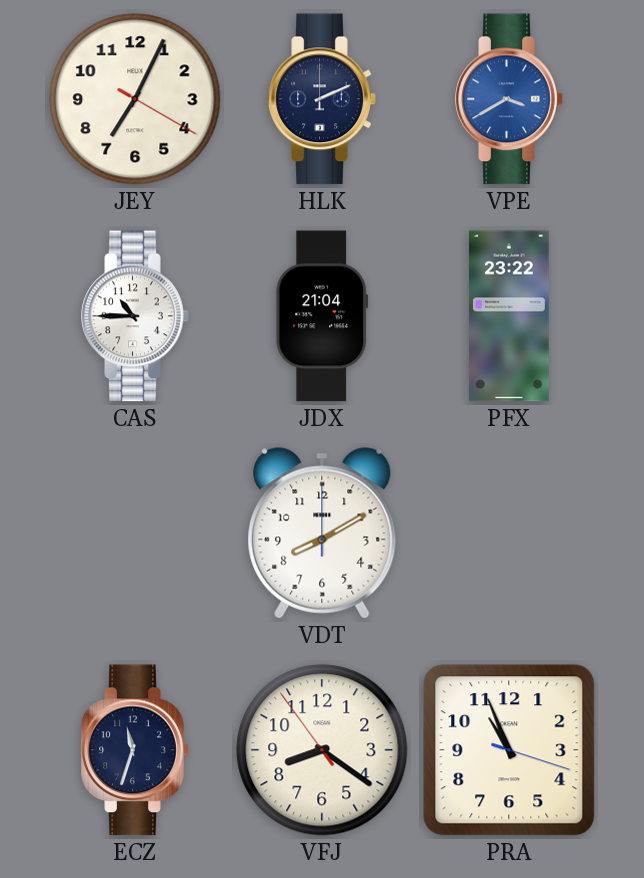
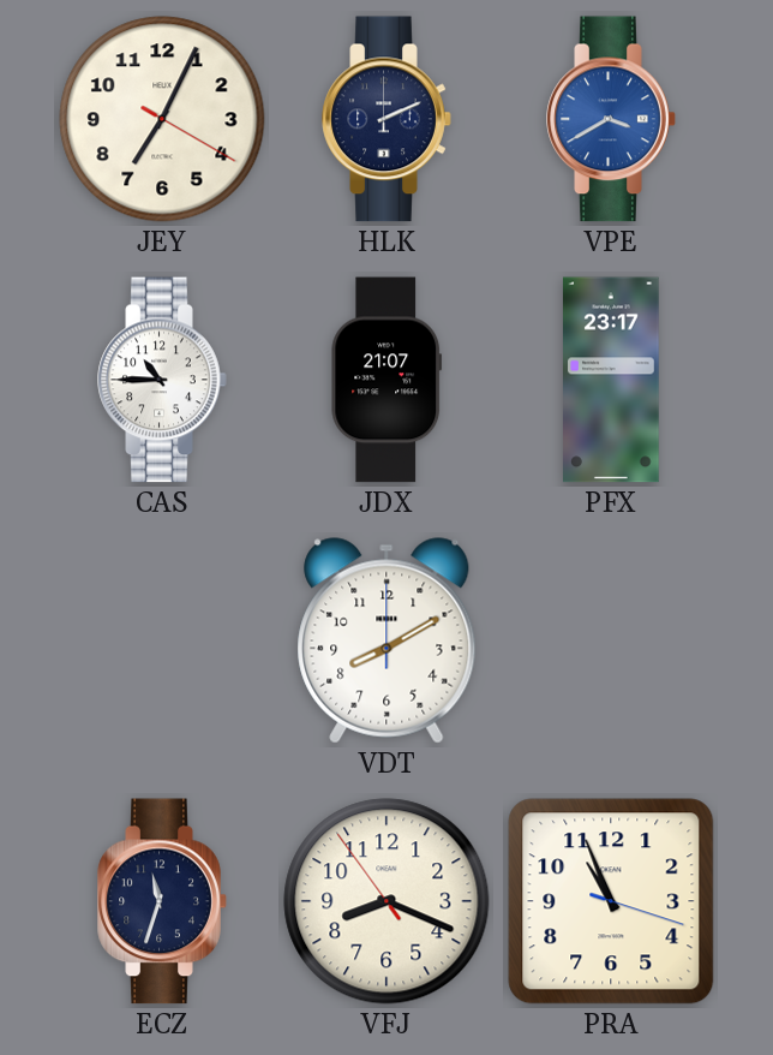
JDX: 21:04 -> 21:07
PFX: 23:22 -> 23:17
VFJ: 8:20 -> 8:18
